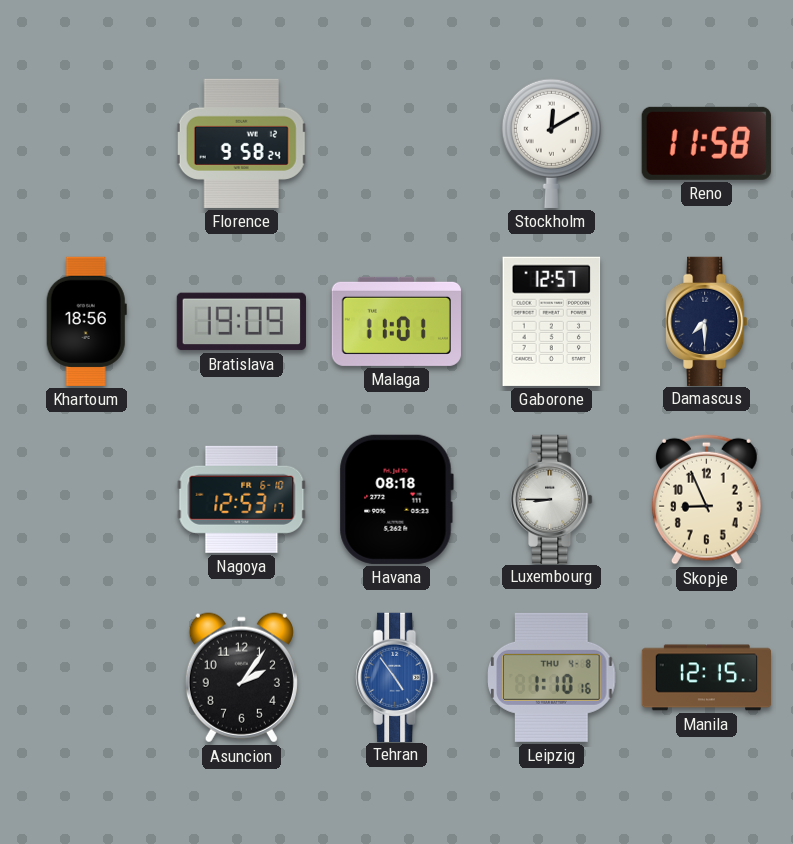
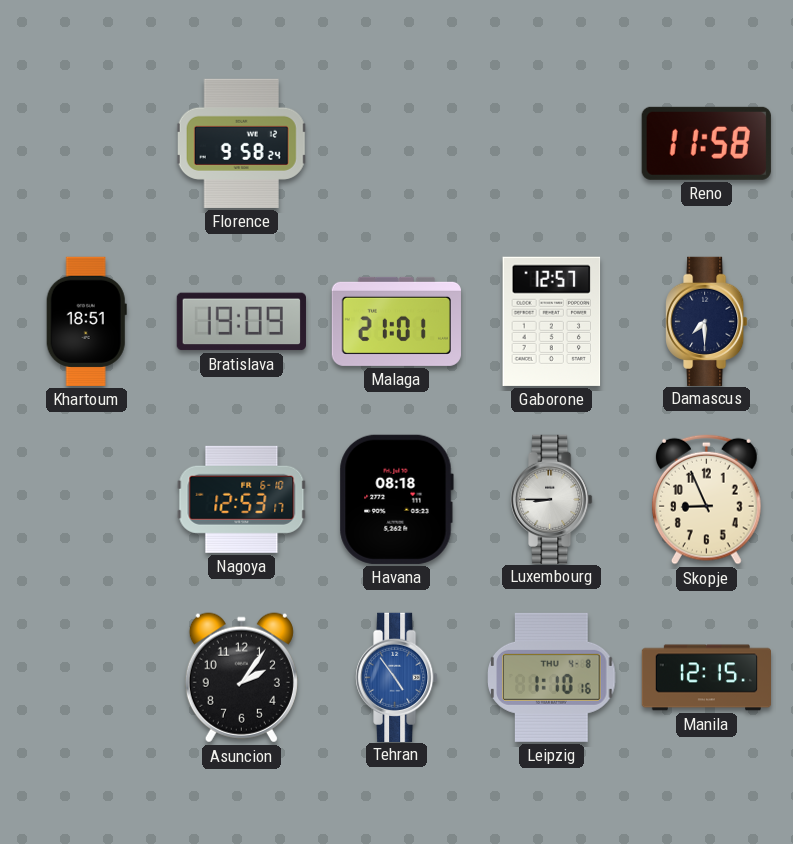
Stockholm: 12:10 -> none
Khartoum: 18:56 -> 18:51
Malaga: 11:01 -> 21:01
